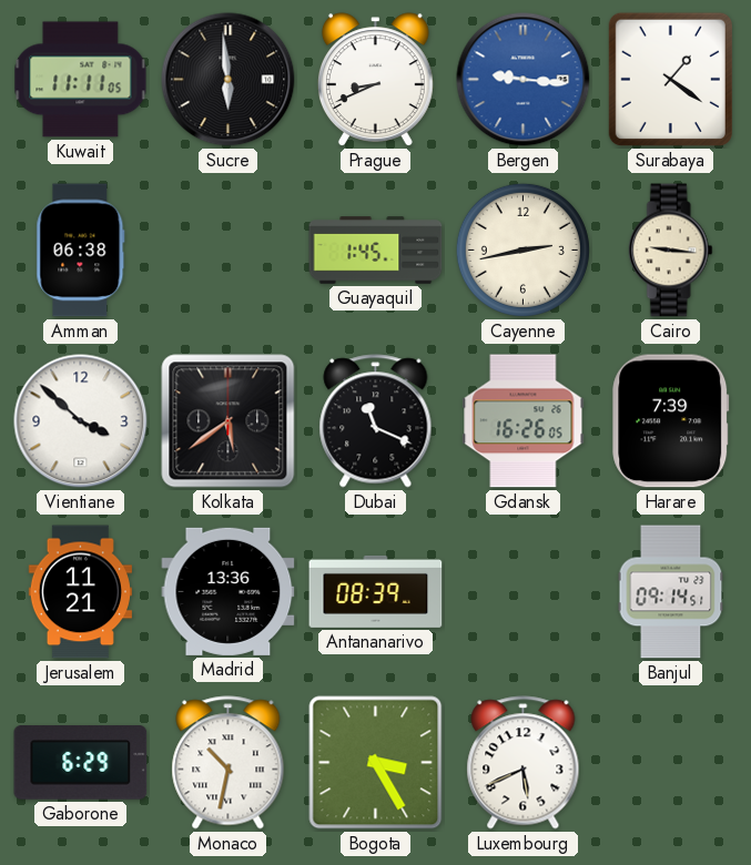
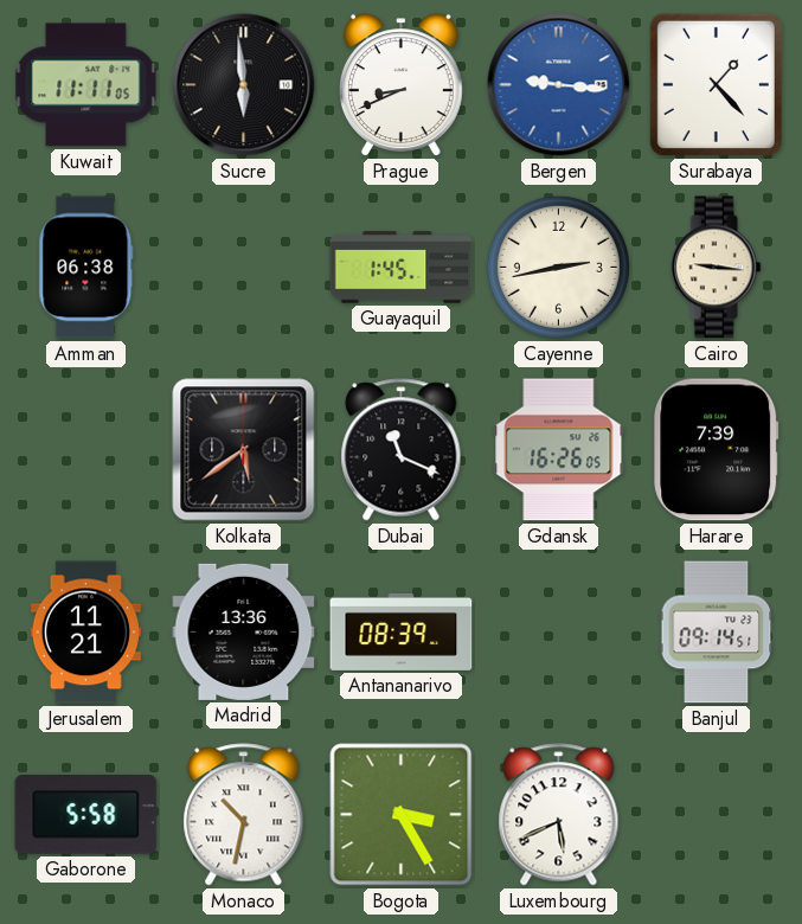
Surabaya: 1:21 -> 1:23
Vientiane: 3:52 -> none
Gaborone: 6:29 -> 5:58
